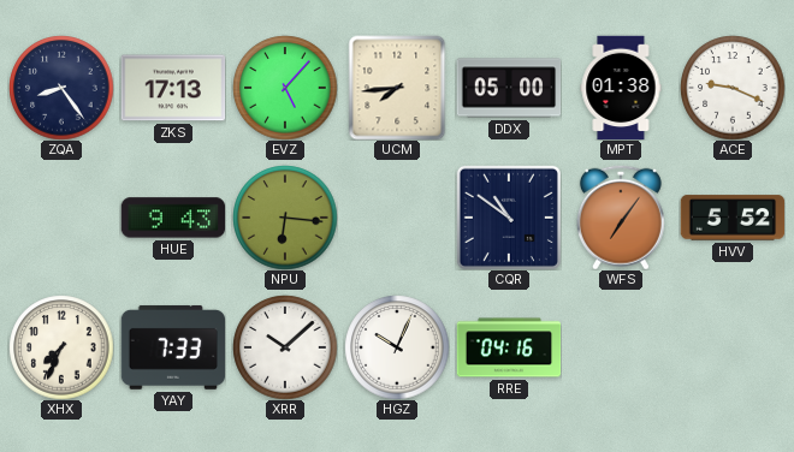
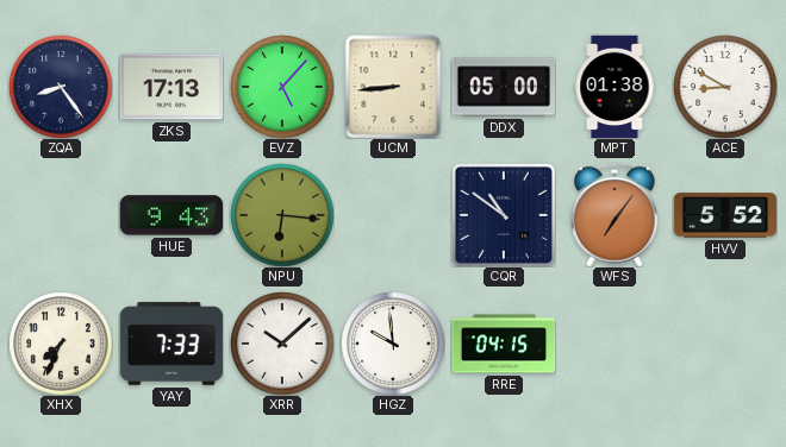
UCM: 7:44 -> 8:44
ACE: 9:19 -> 8:50
HGZ: 10:04 -> 9:59
RRE: 04:16 -> 04:15
